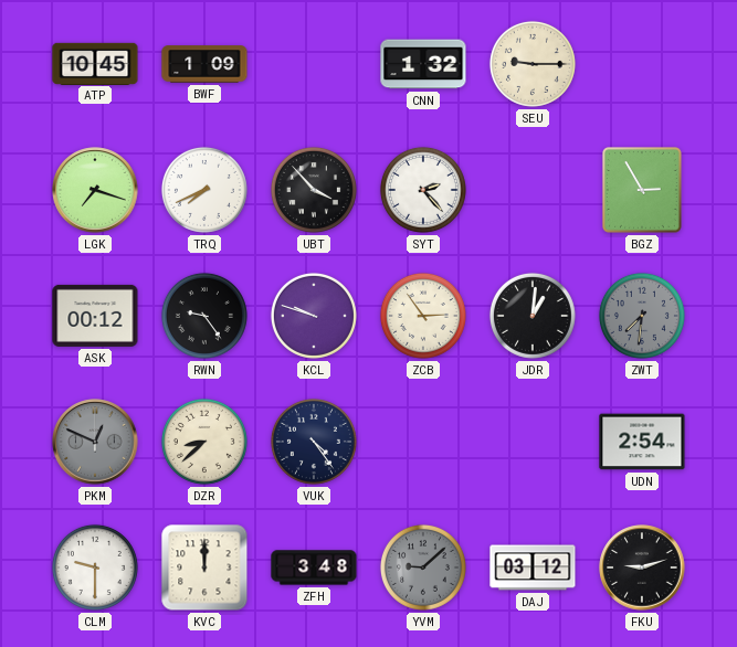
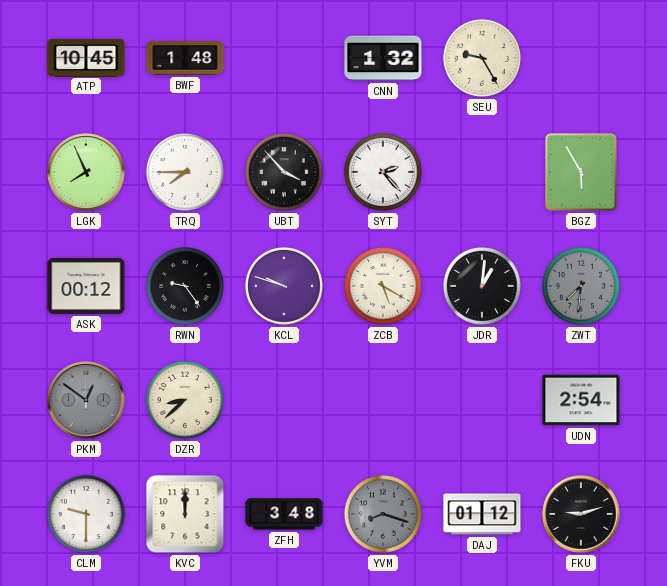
BWF: 1:09 -> 1:48
SEU: 9:15 -> 9:25
LGK: 7:18 -> 7:56
TRQ: 7:41 -> 7:45
BGZ: 2:55 -> 5:55
ZCB: 2:54 -> 5:20
PKM: 12:49 -> 12:51
VUK: 4:24 -> none
YVM: 9:08 -> 8:18
DAJ: 03:12 -> 01:12
